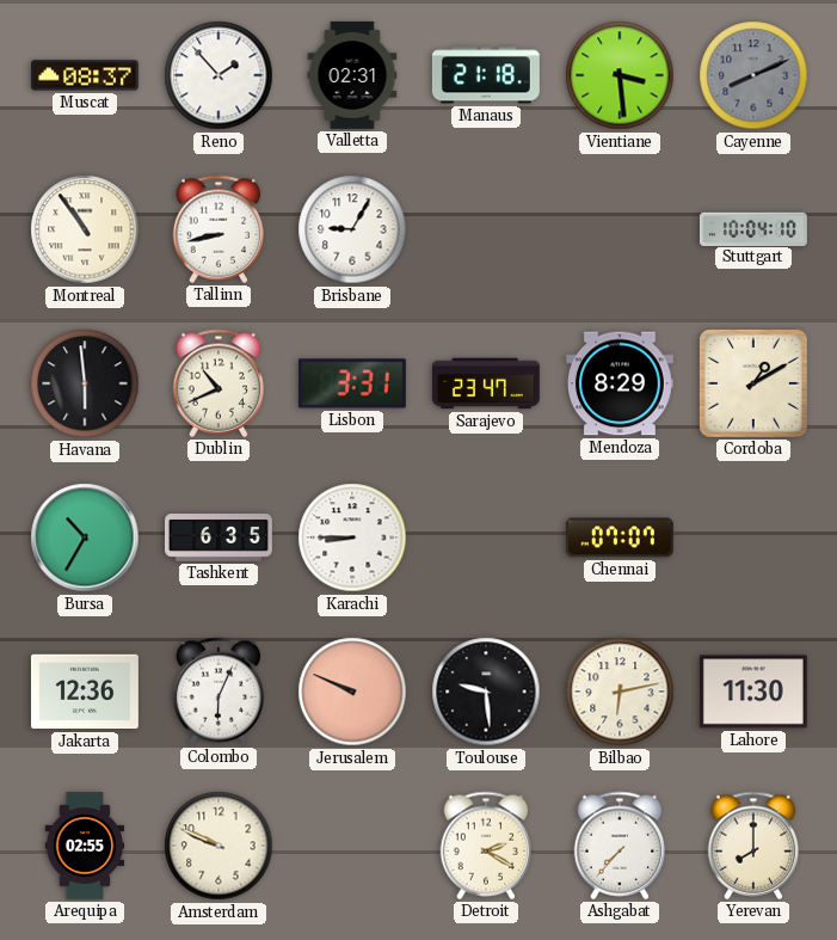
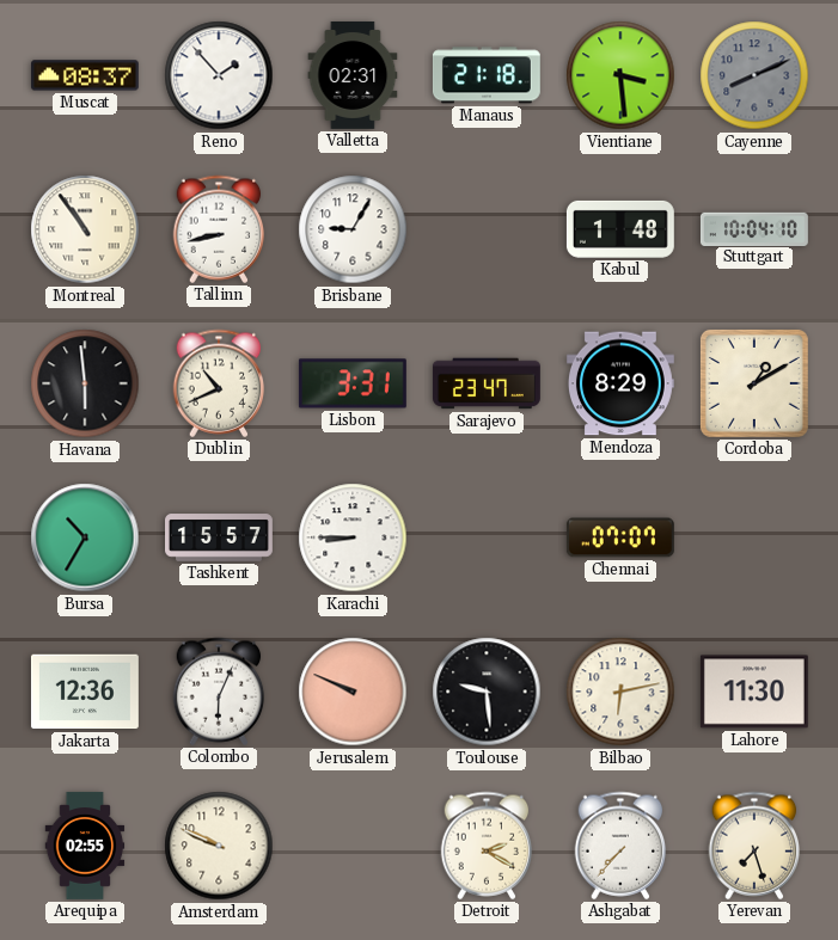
Kabul: none -> 1:48
Tashkent: 6:35 -> 15:57
Yerevan: 8:00 -> 7:27
